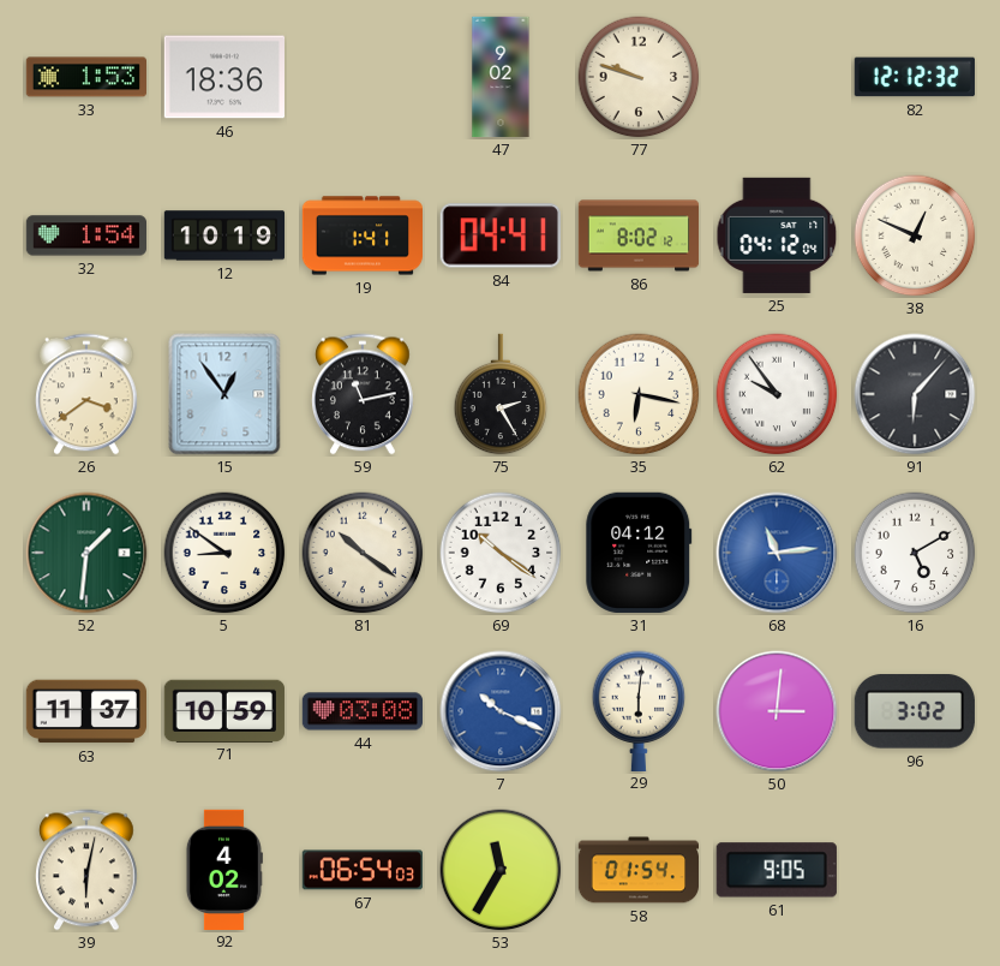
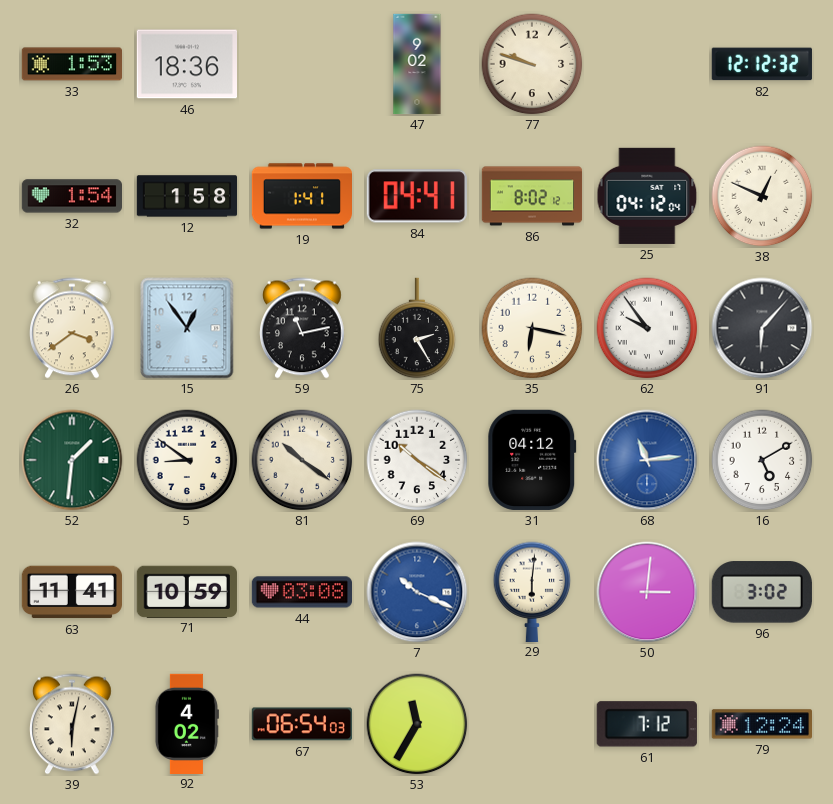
12: 10:19 -> 1:58
63: 11:37 -> 11:41
58: 01:54 -> none
61: 9:05 -> 7:12
79: none -> 12:24
